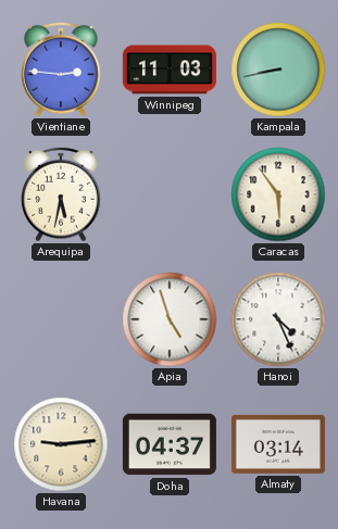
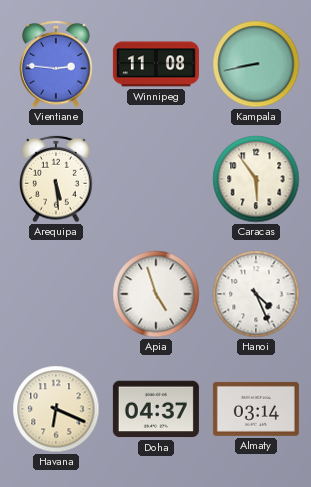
Winnipeg: 11:03 -> 11:08
Arequipa: 5:32 -> 5:29
Havana: 9:14 -> 6:19
